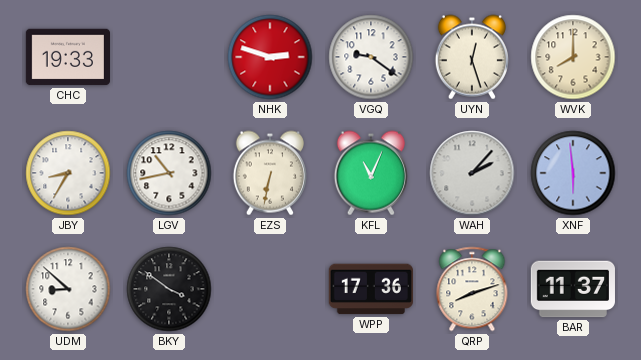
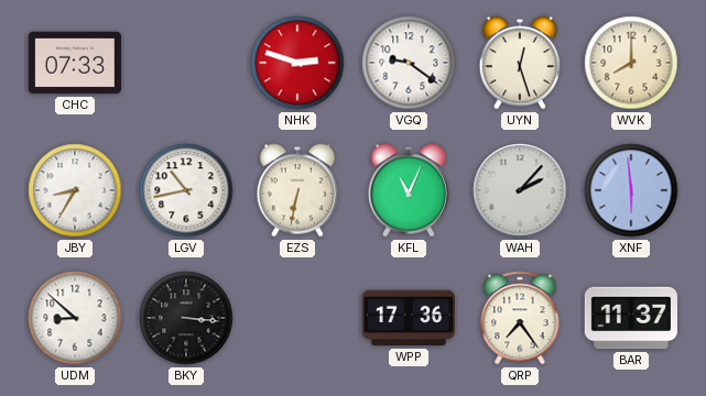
CHC: 19:33 -> 07:33
BKY: 3:51 -> 3:16
QRP: 8:12 -> 7:24
